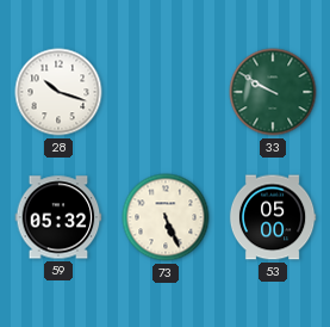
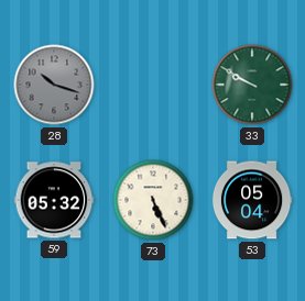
28 dial: white -> grey
53: 05:00 -> 05:04
